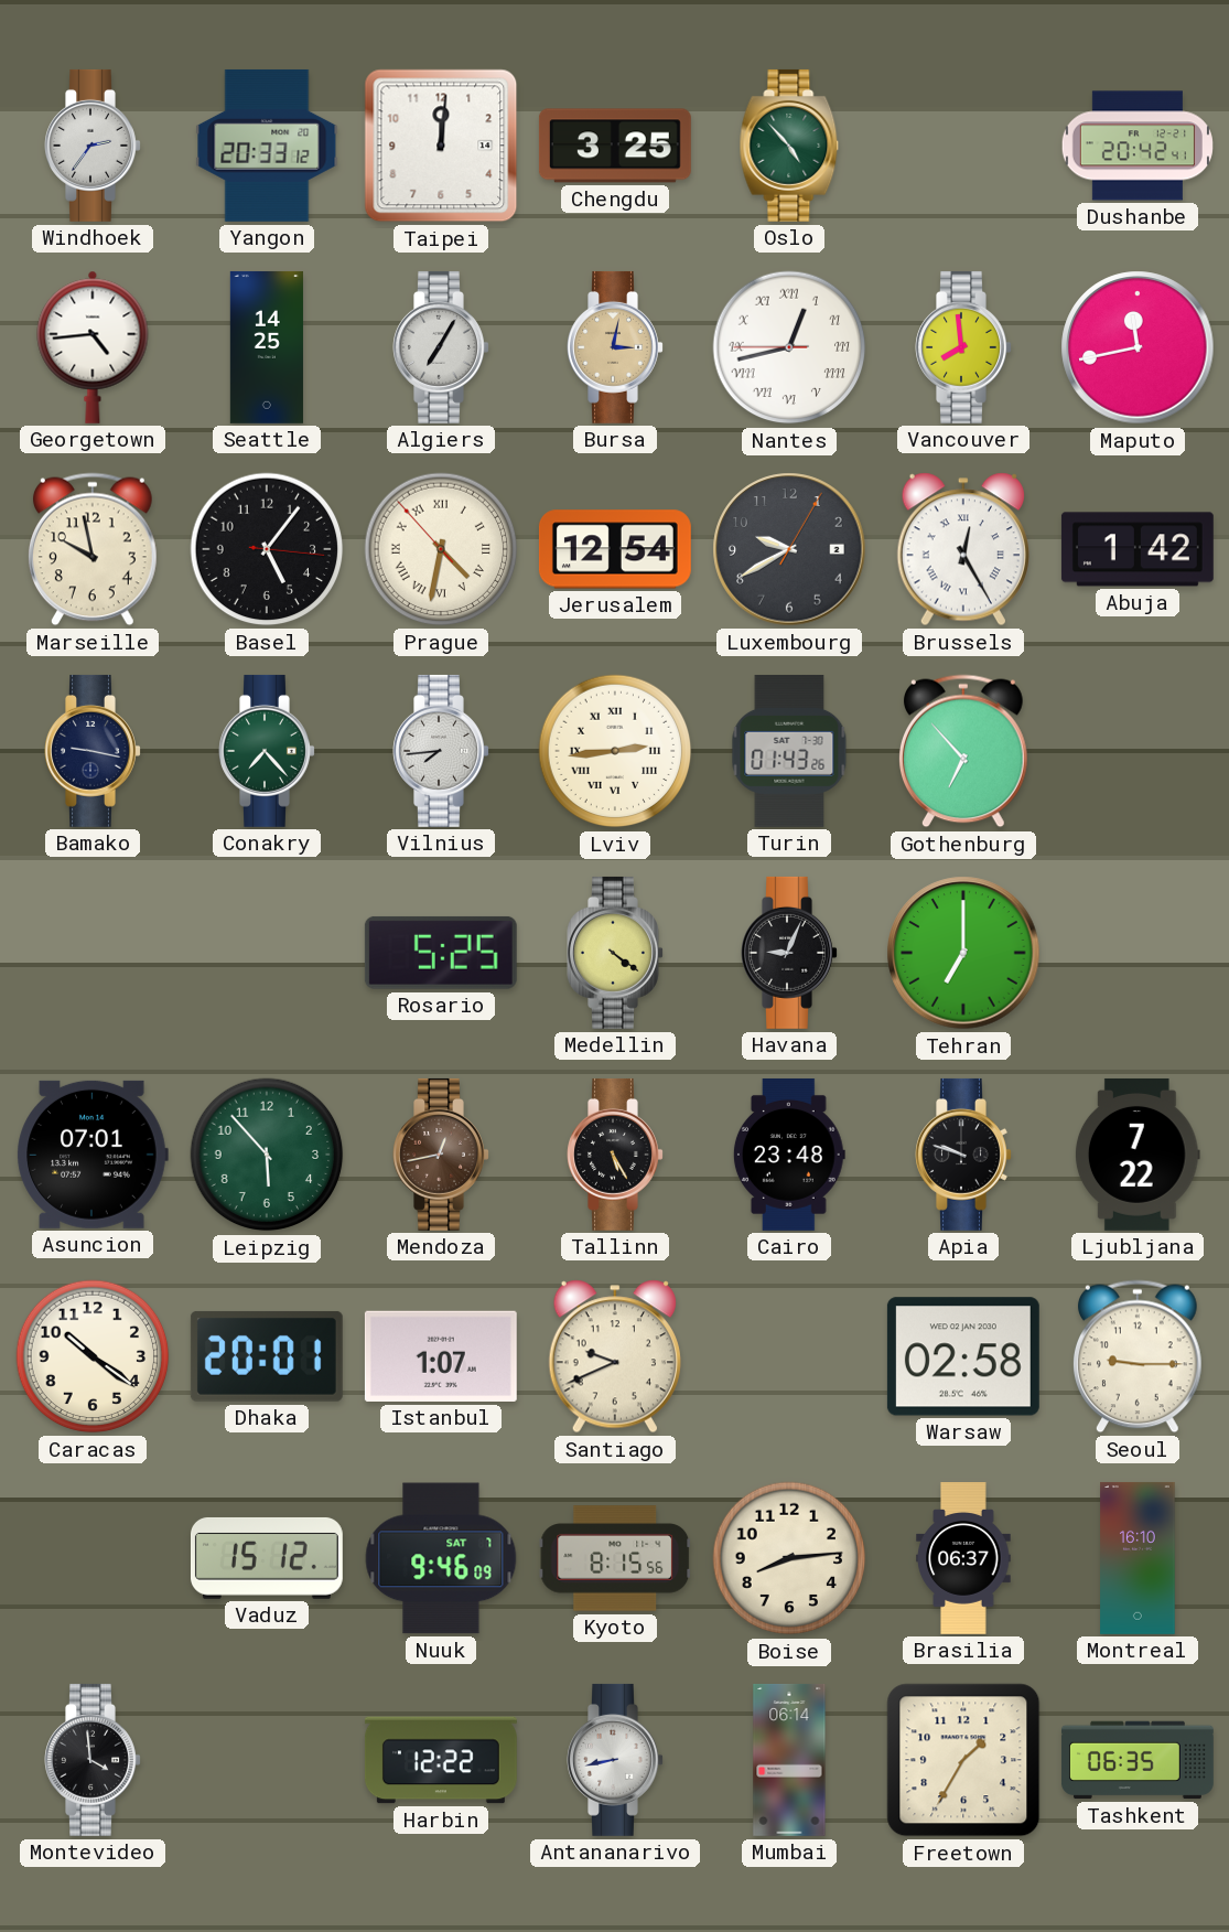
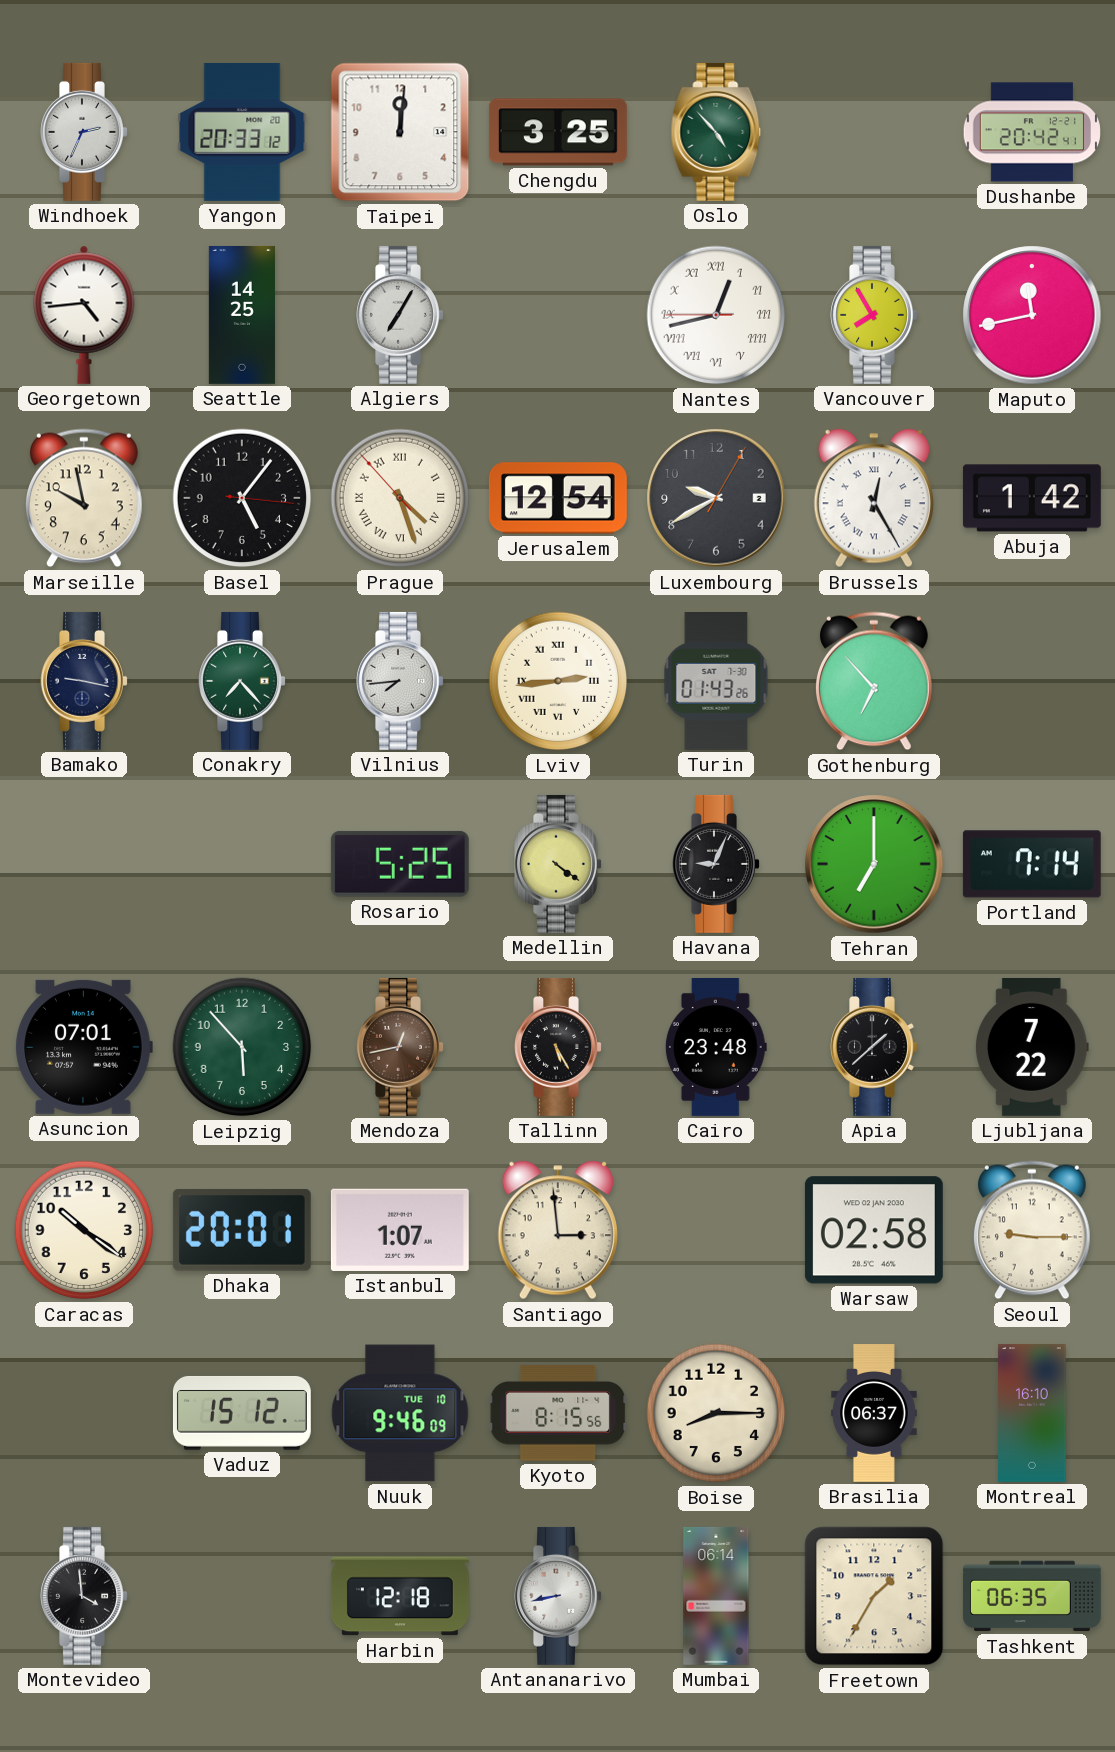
Windhoek: 2:36 -> 2:34
Bursa: 3:02 -> none
Vancouver: 7:59 -> 7:55
Prague: 4:31 -> 4:26
Portland: none -> 7:14
Apia: 9:48 -> 1:38
Santiago: 9:41 -> 2:59
Nuuk date: SAT 7 -> TUE 10
Boise: 8:14 -> 8:15
Harbin: 12:22 -> 12:18
